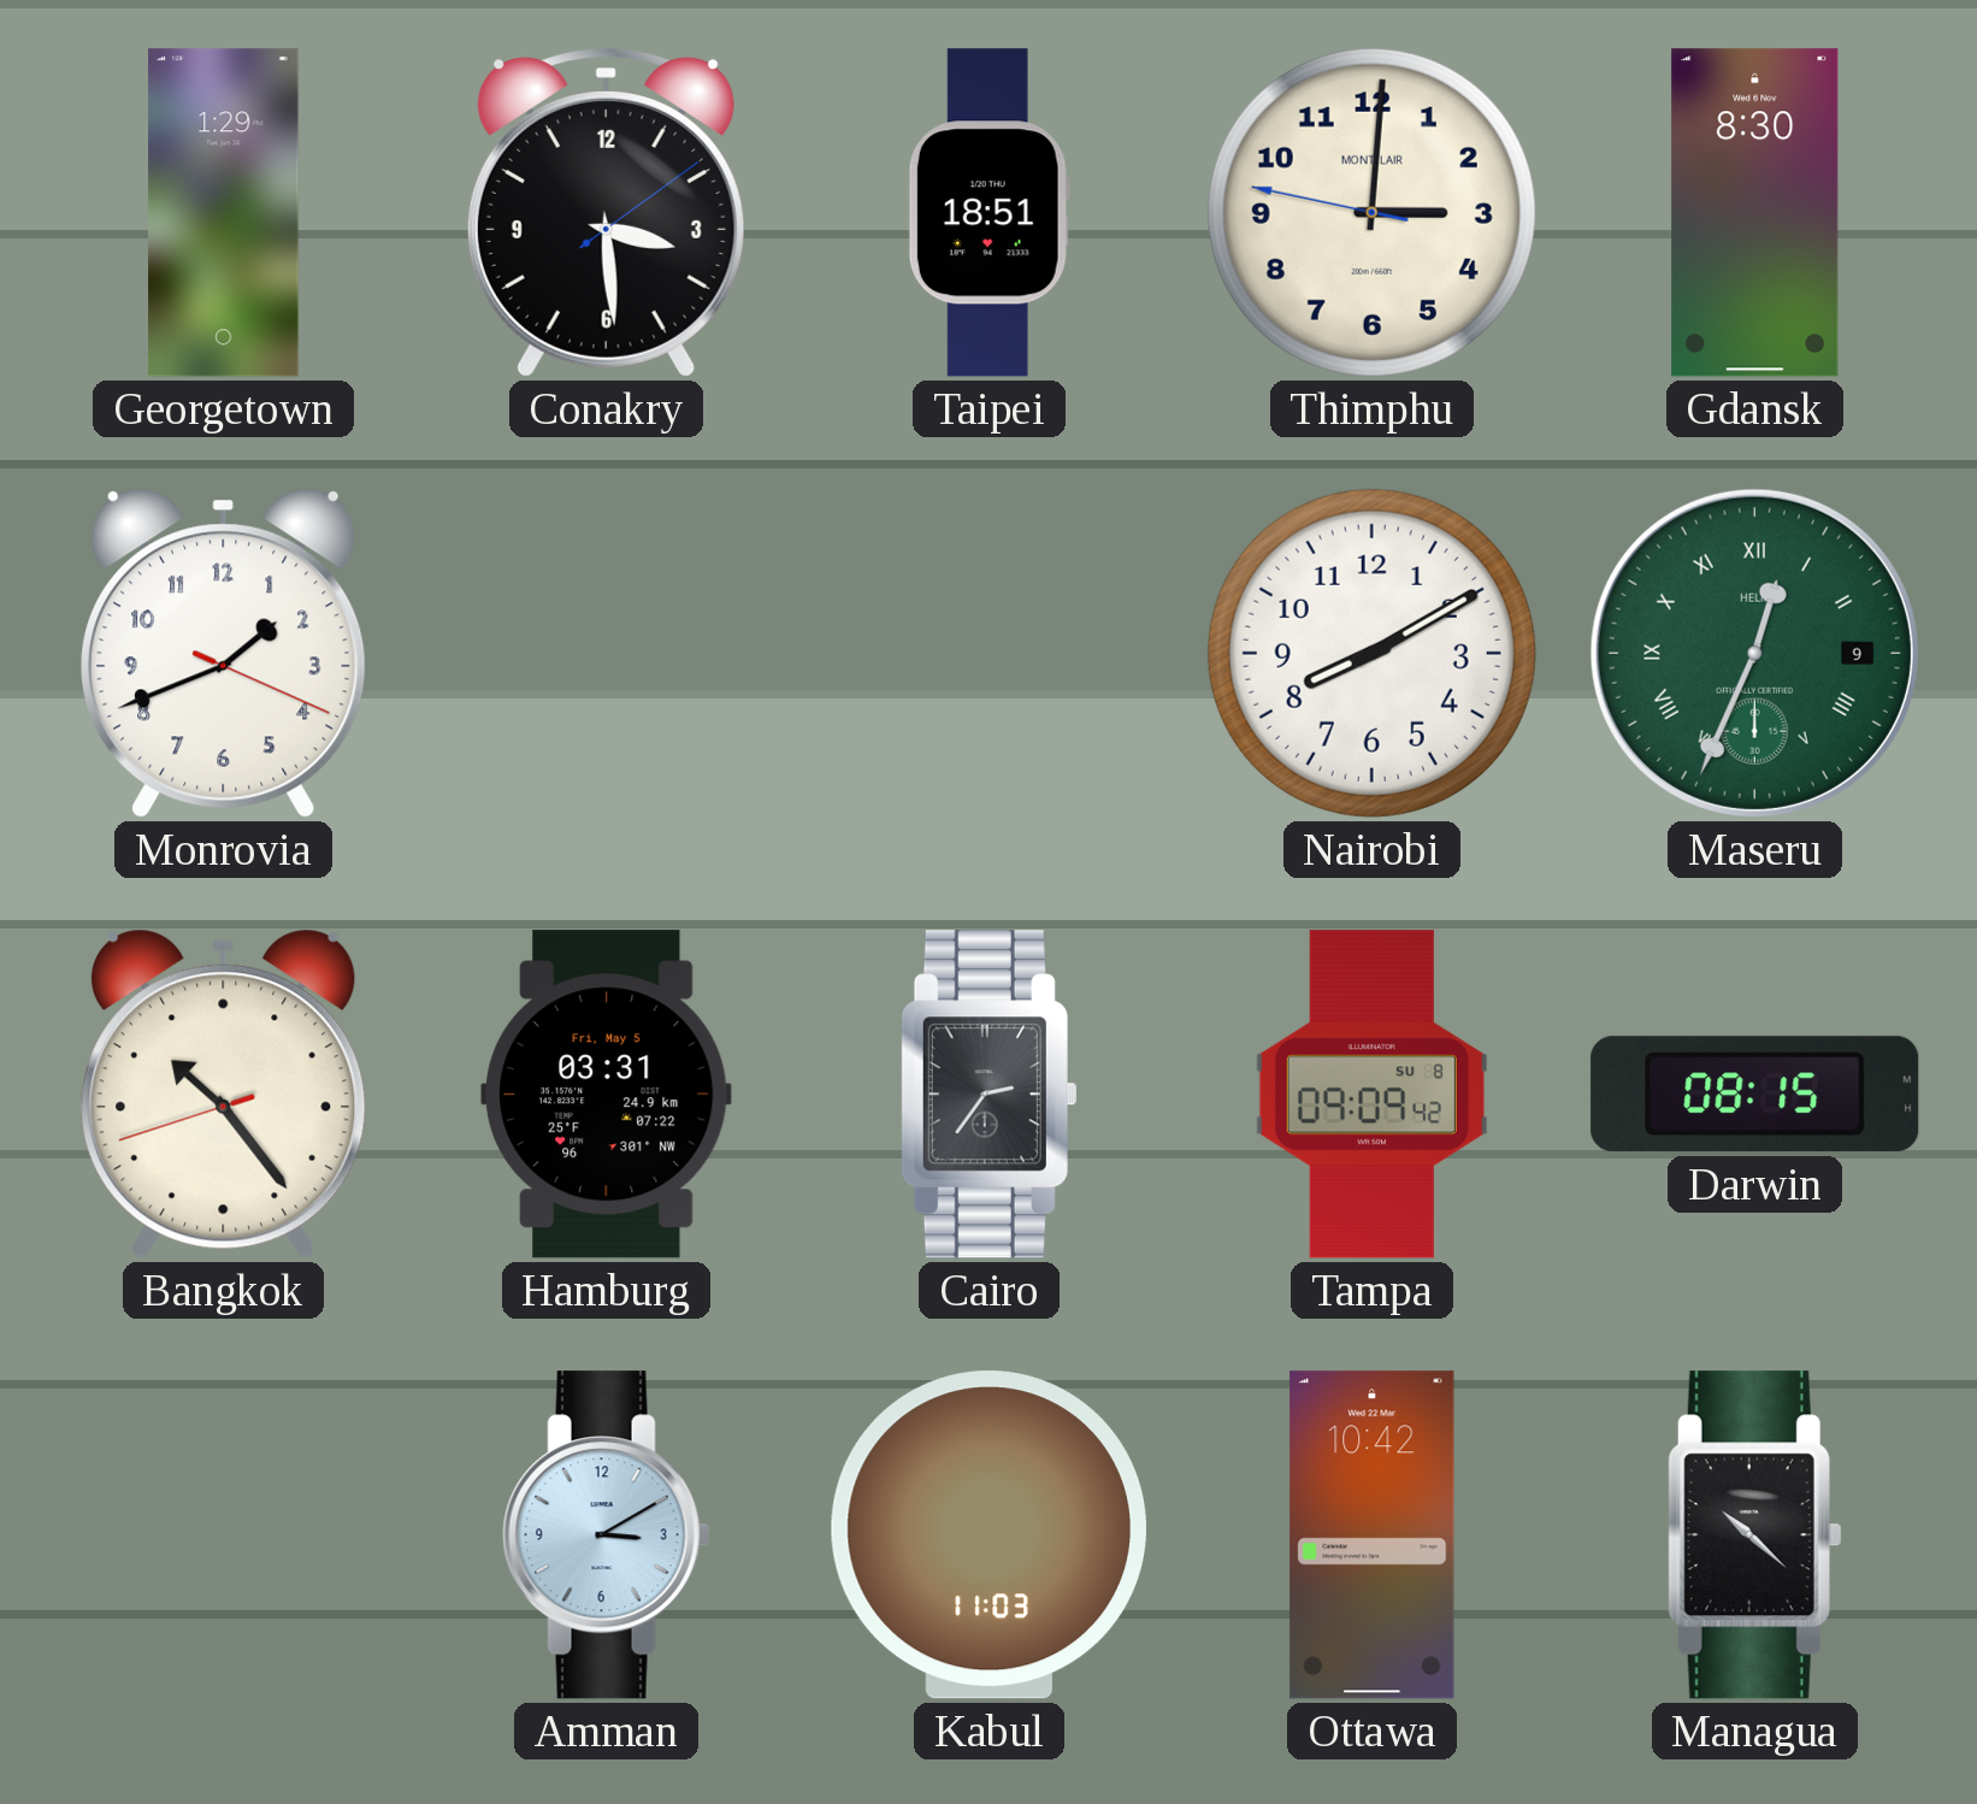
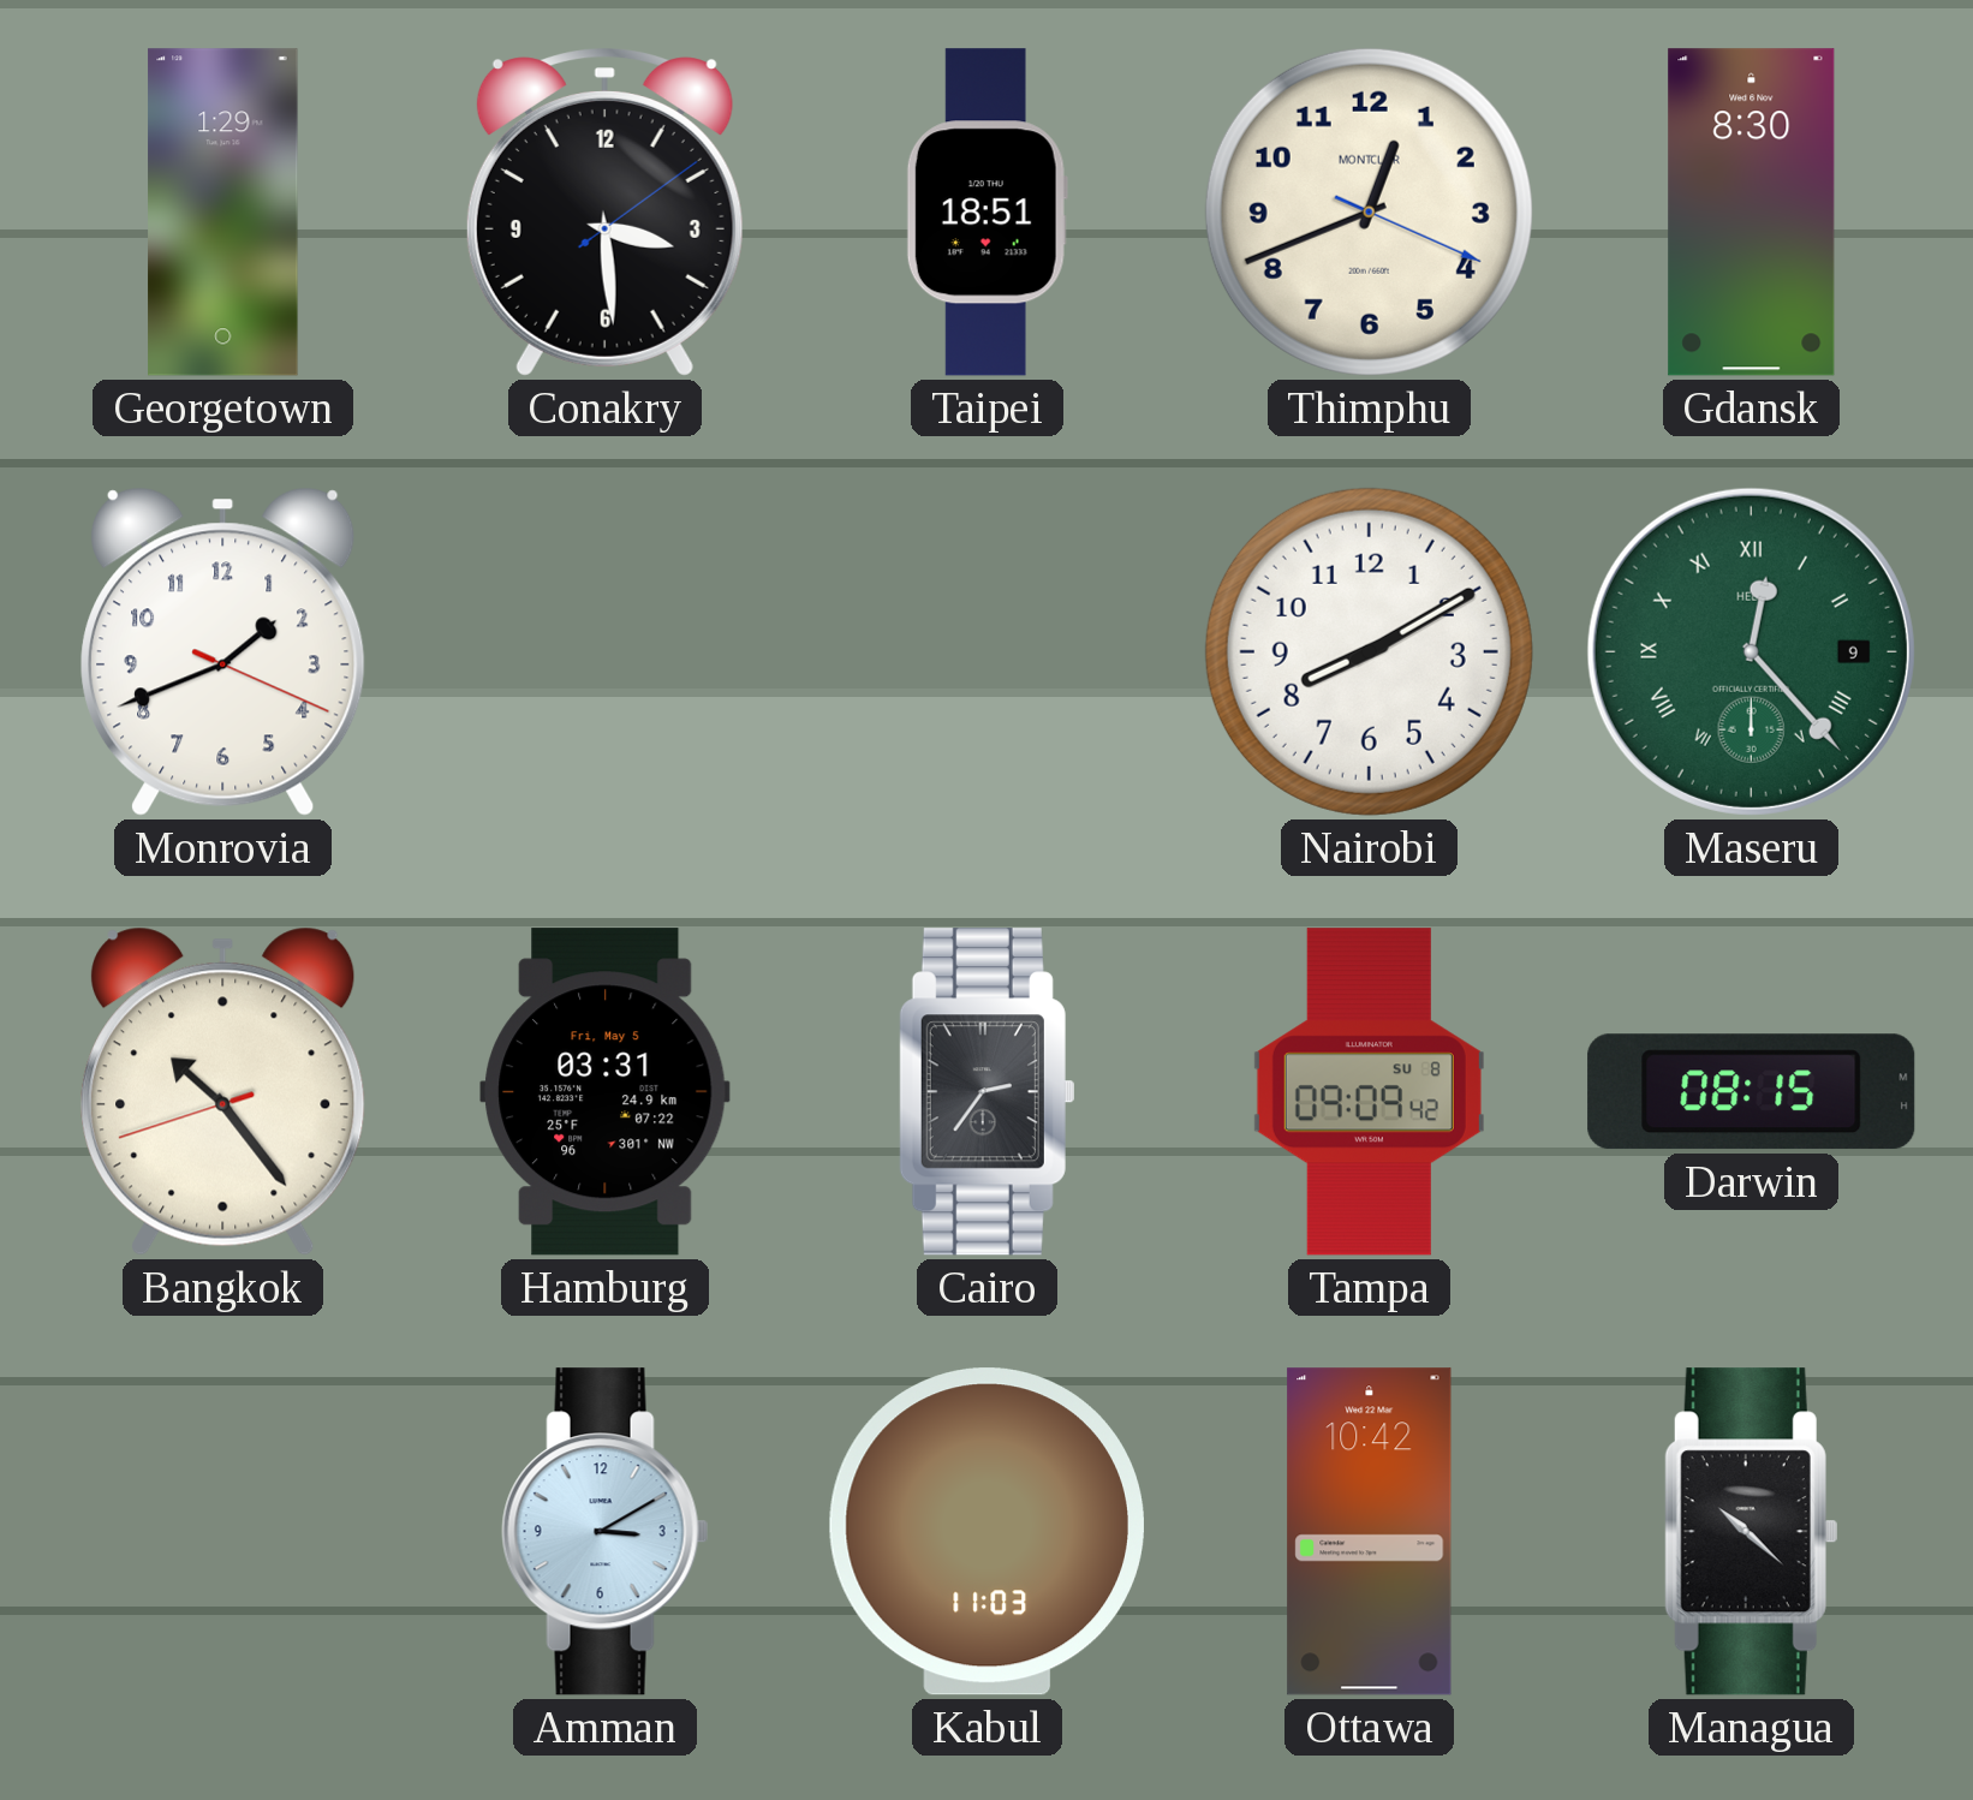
Thimphu: 3:00 -> 12:41
Maseru: 12:34 -> 12:23
